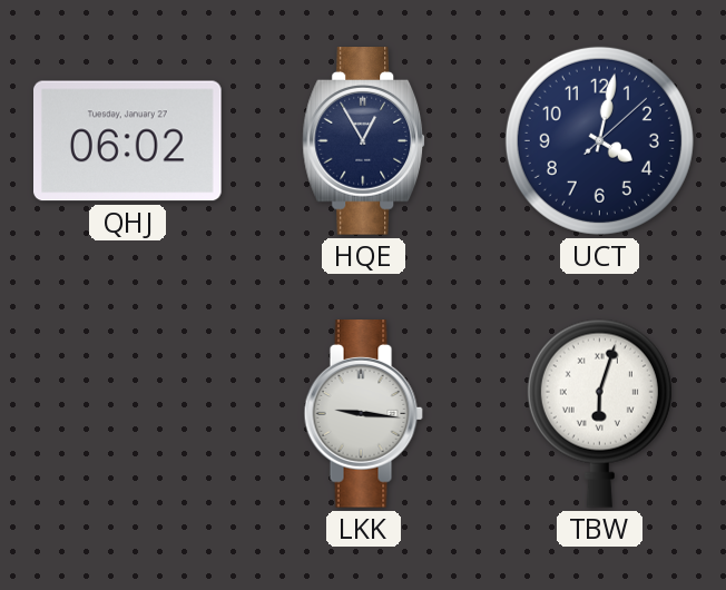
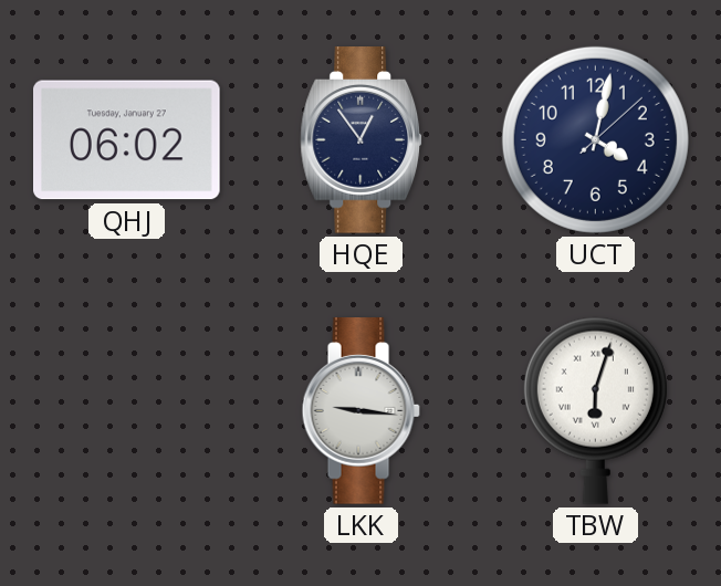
HQE: 12:55 -> 12:54
